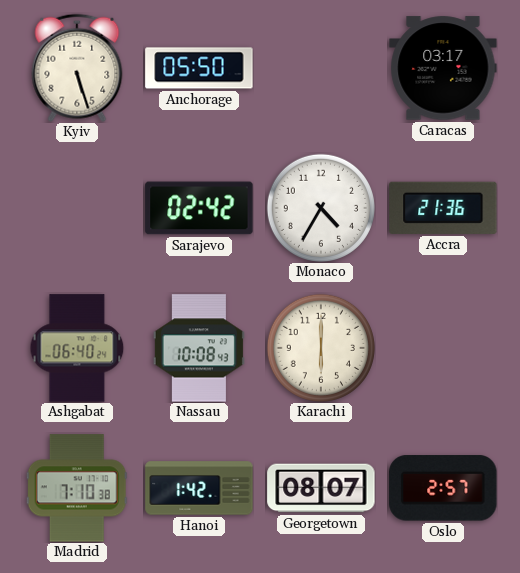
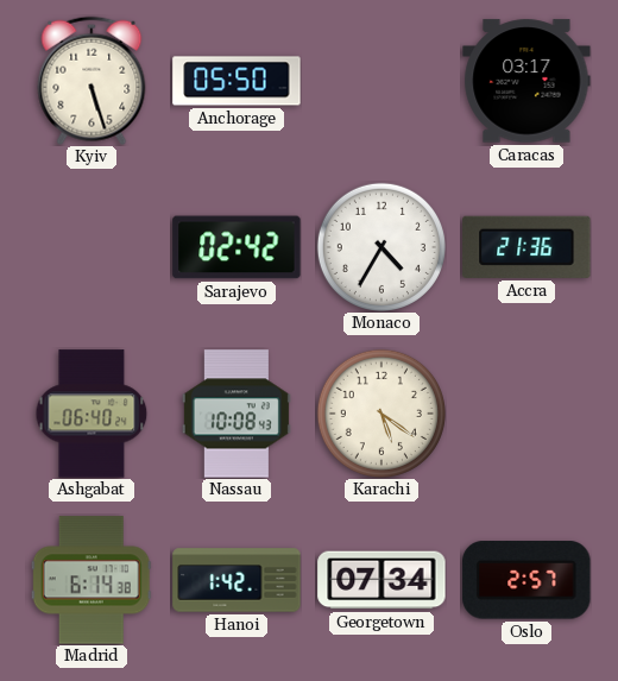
Karachi: 6:00 -> 5:21
Madrid: 7:10 -> 6:14
Georgetown: 08:07 -> 07:34
